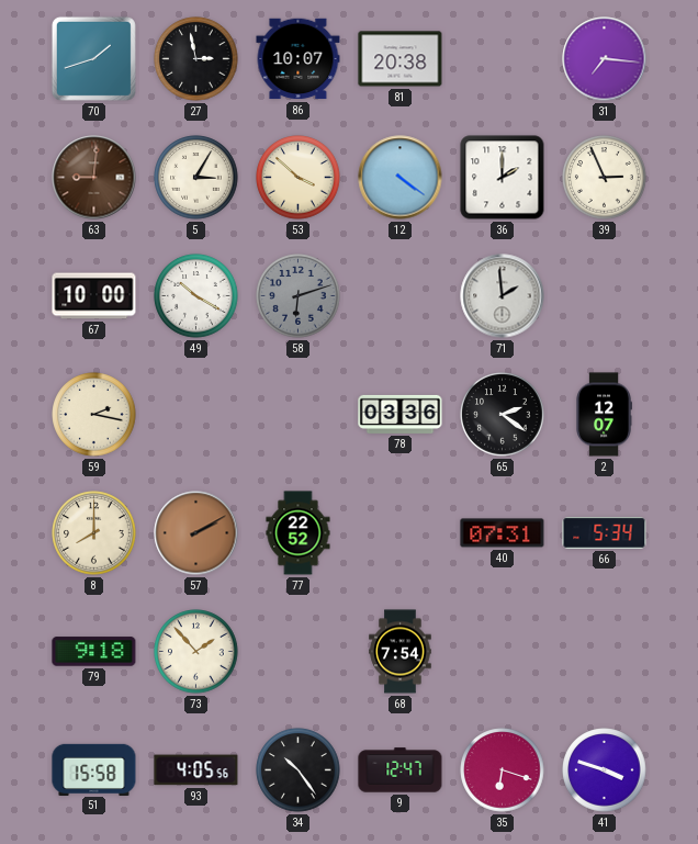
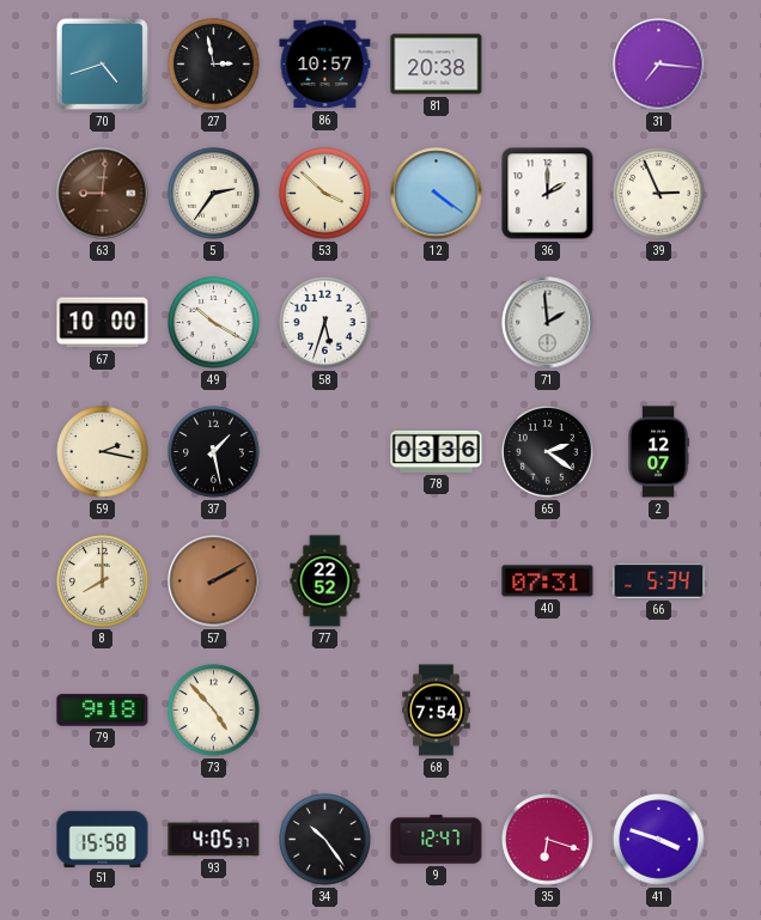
70: 1:42 -> 4:42
86: 10:07 -> 10:57
5: 3:05 -> 2:36
58: 6:12 -> 5:33
58 dial: grey -> white
37: none -> 1:28
73: 1:53 -> 4:53
93: 4:05:56 -> 4:05:37
